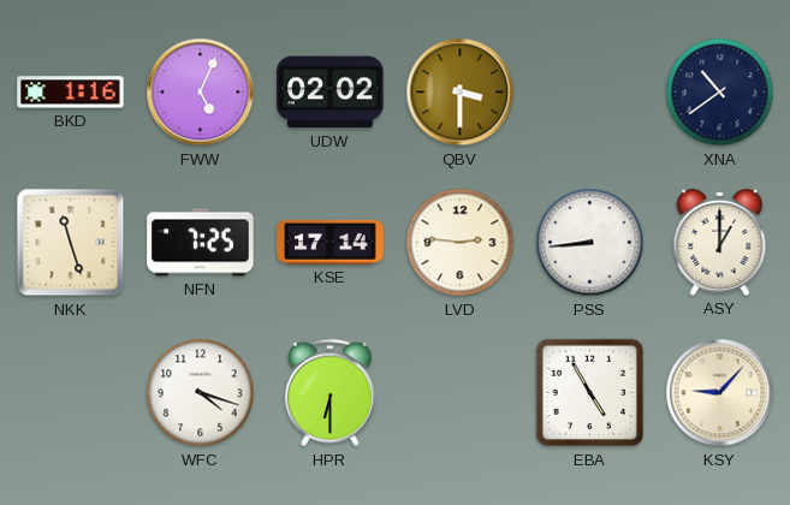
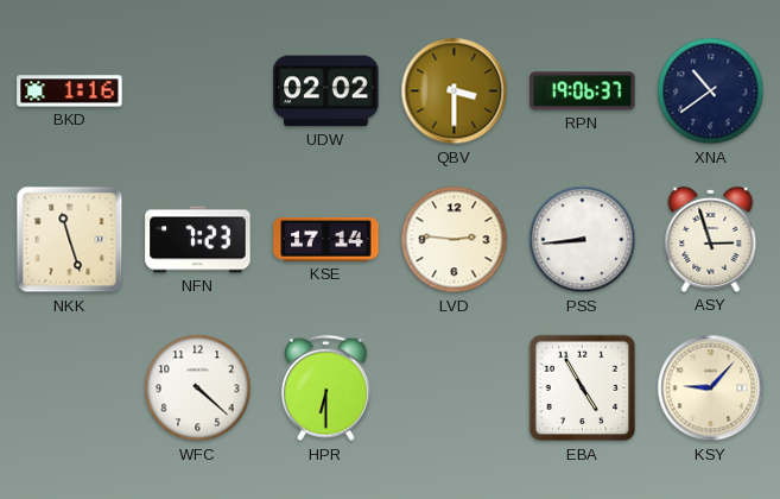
FWW: 5:04 -> none
RPN: none -> 19:06
NFN: 7:25 -> 7:23
ASY: 1:00 -> 2:57
WFC: 4:18 -> 4:22
